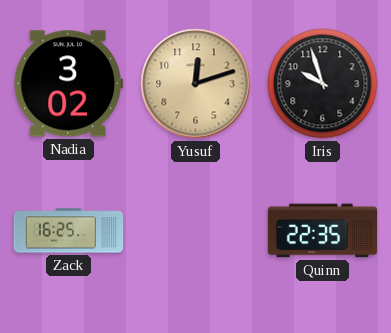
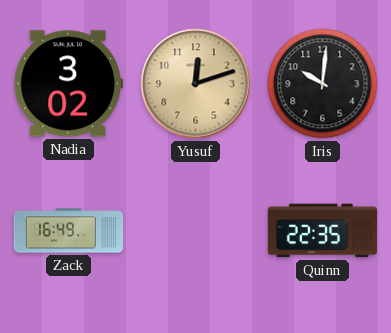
Iris: 9:57 -> 10:01
Zack: 16:25 -> 16:49
